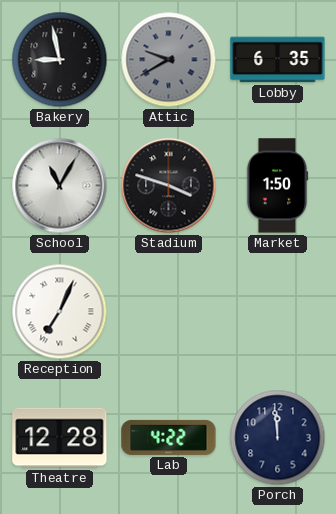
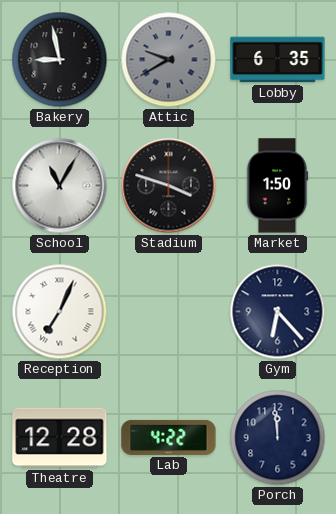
Gym: none -> 6:23
